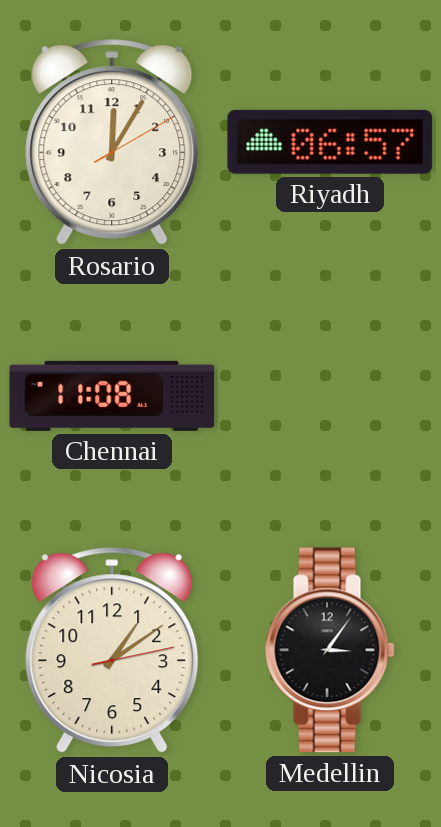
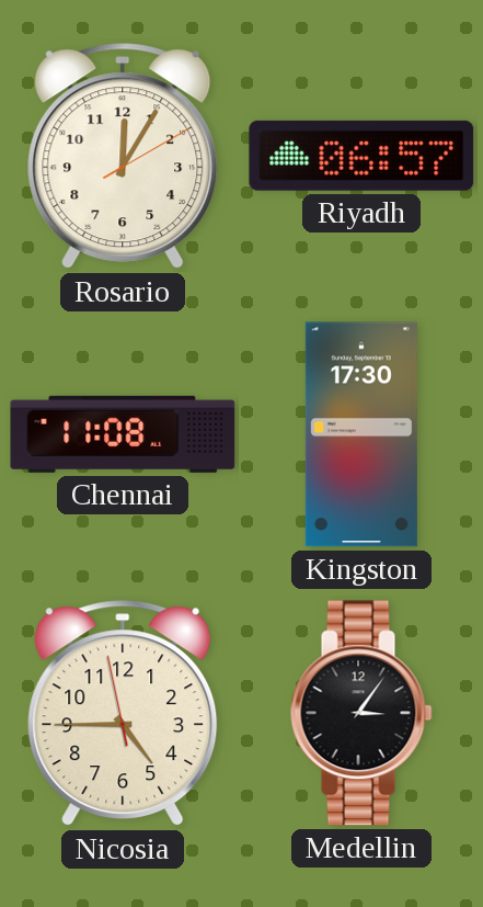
Kingston: none -> 17:30
Nicosia: 1:09 -> 4:44
